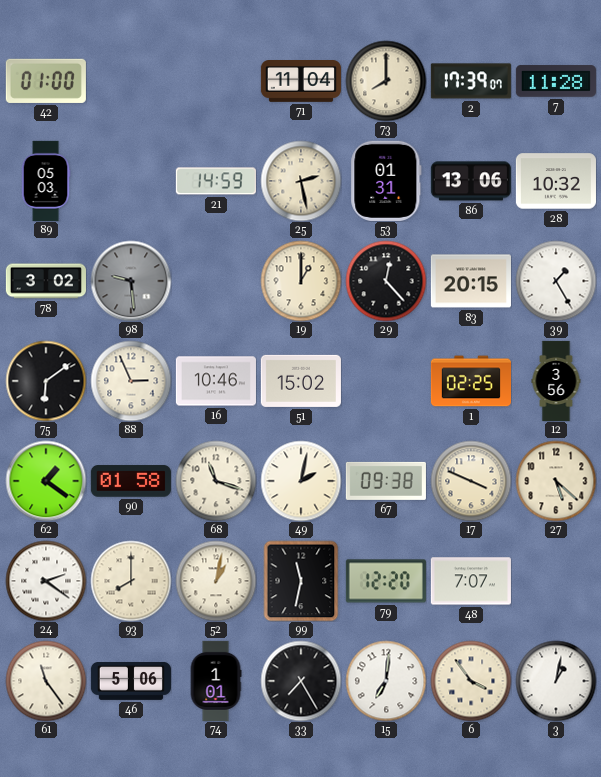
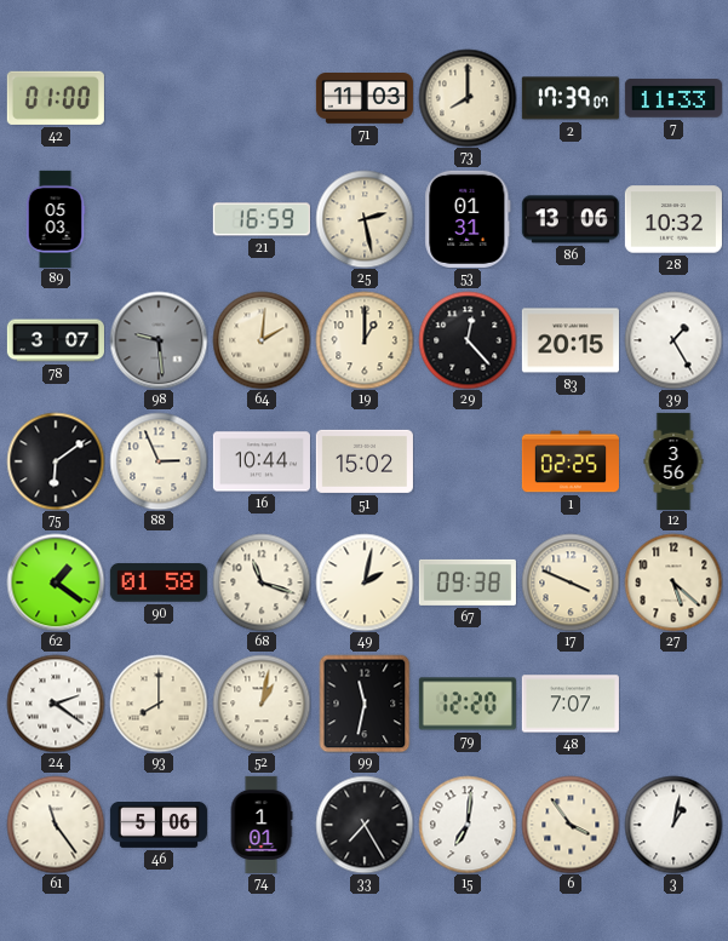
71: 11:04 -> 11:03
7: 11:28 -> 11:33
21: 14:59 -> 16:59
78: 3:02 -> 3:07
64: none -> 2:01
16: 10:46 -> 10:44
